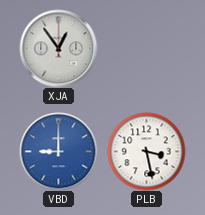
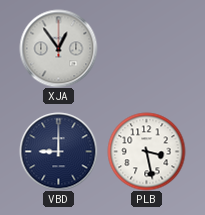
VBD dial: blue -> navy
